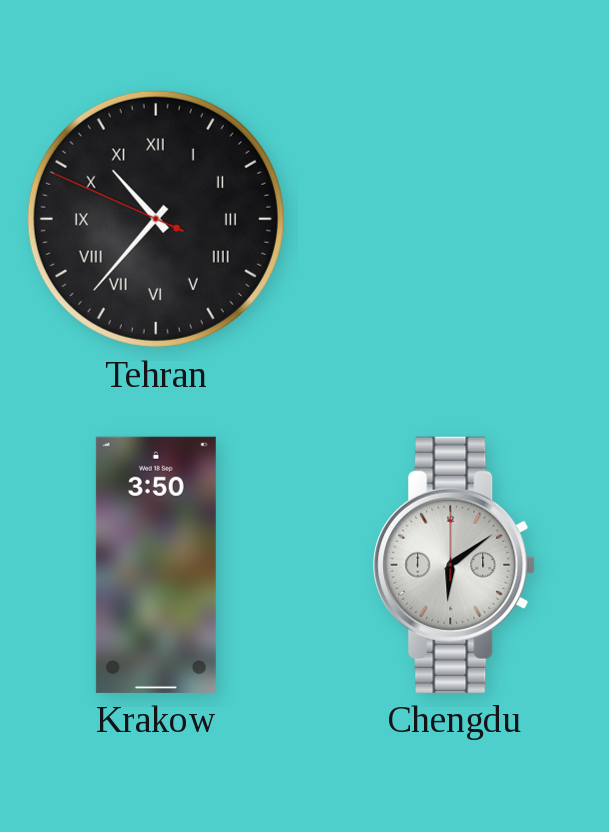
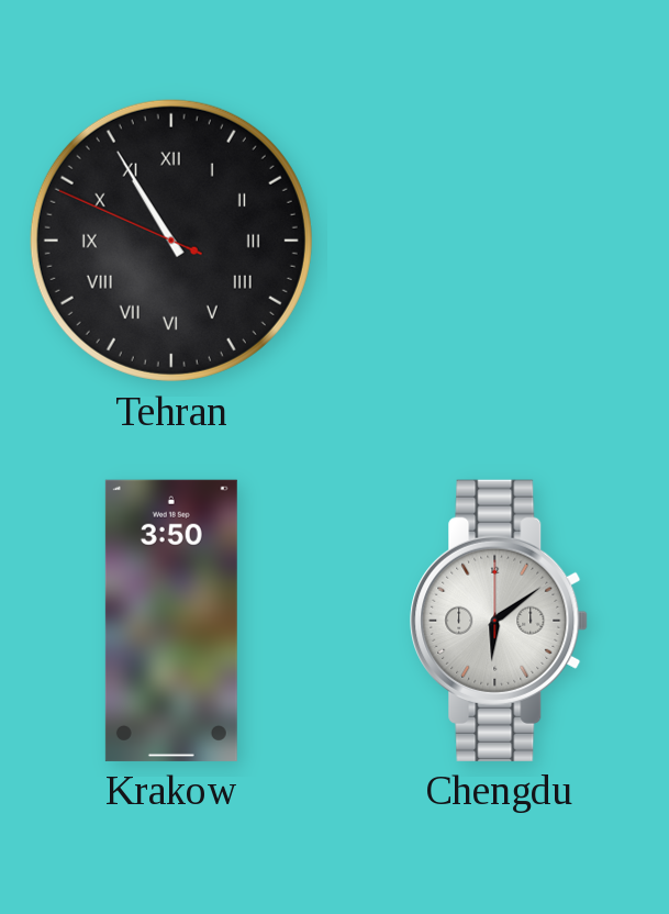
Tehran: 10:36 -> 10:54
